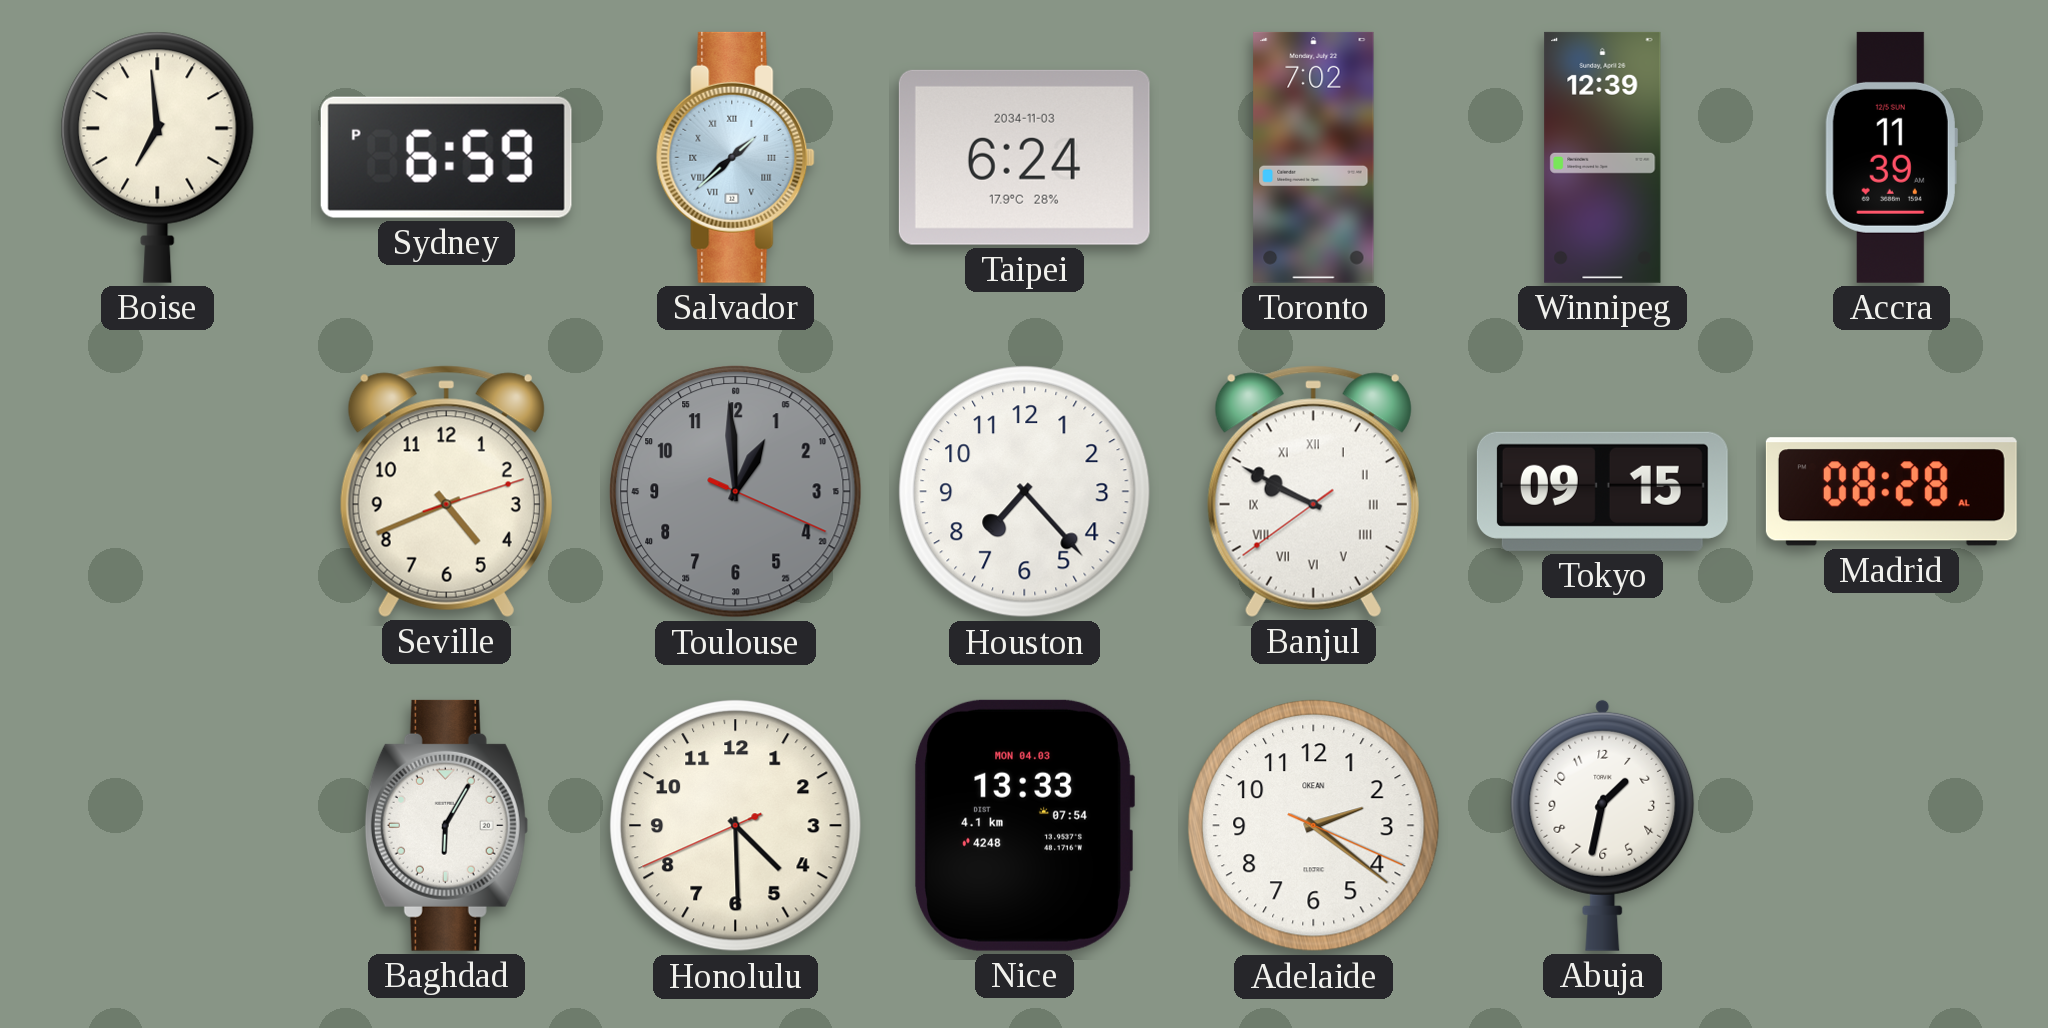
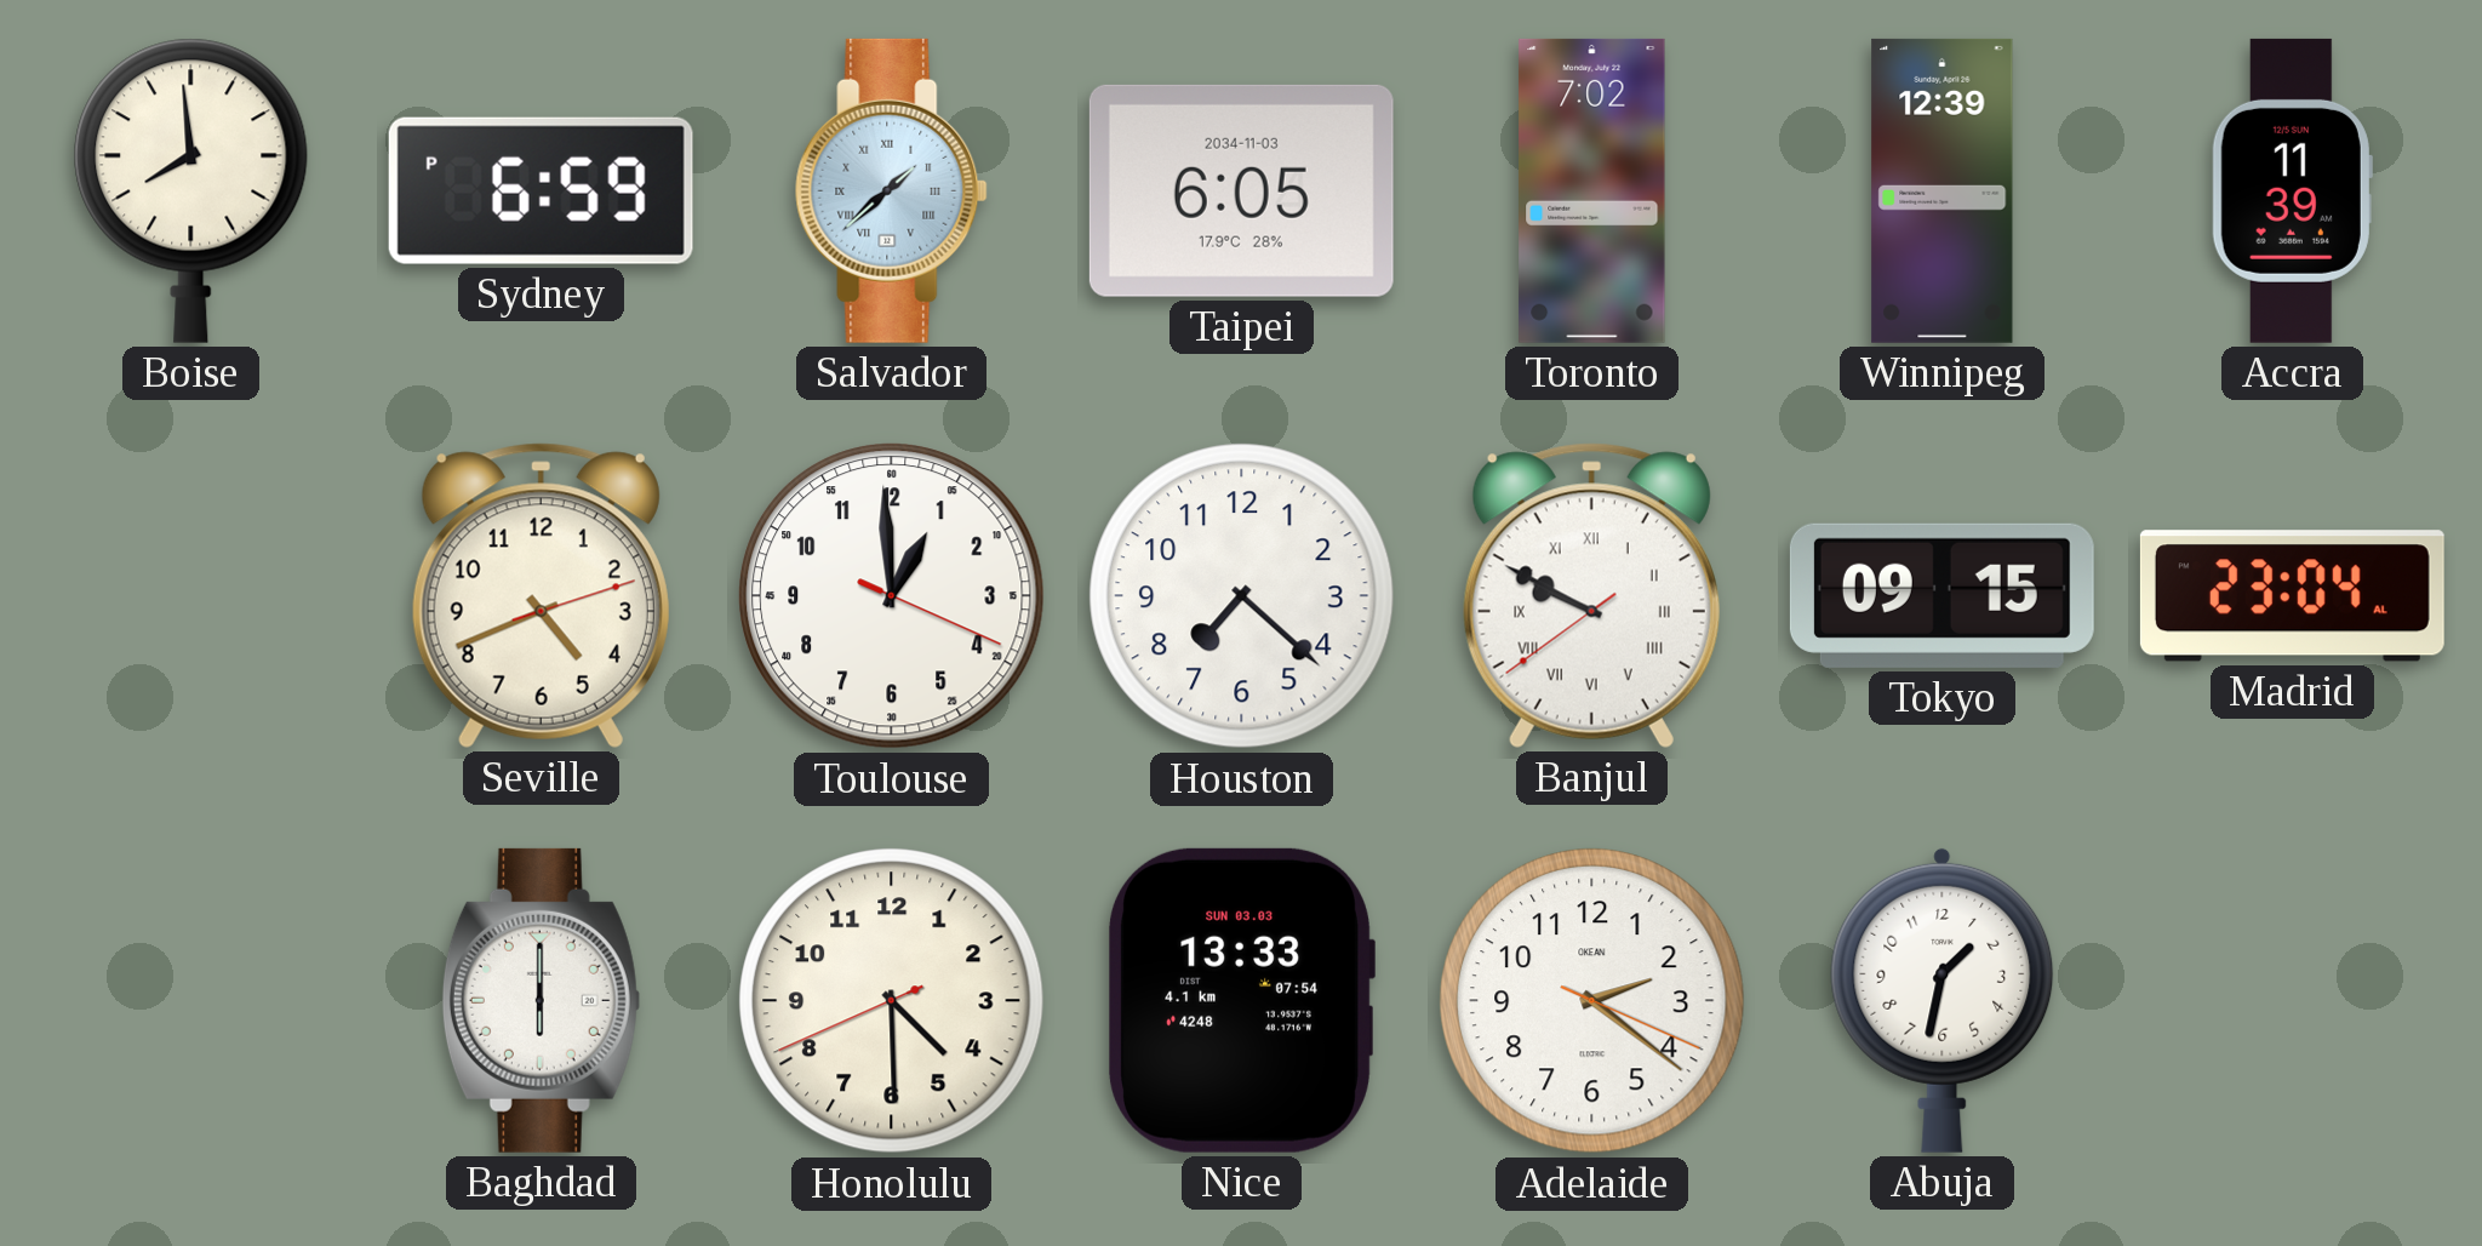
Boise: 6:59 -> 7:59
Taipei: 6:24 -> 6:05
Toulouse dial: grey -> white
Houston: 7:23 -> 7:22
Madrid: 08:28 -> 23:04
Baghdad: 6:05 -> 6:00
Nice date: MON 04.03 -> SUN 03.03
